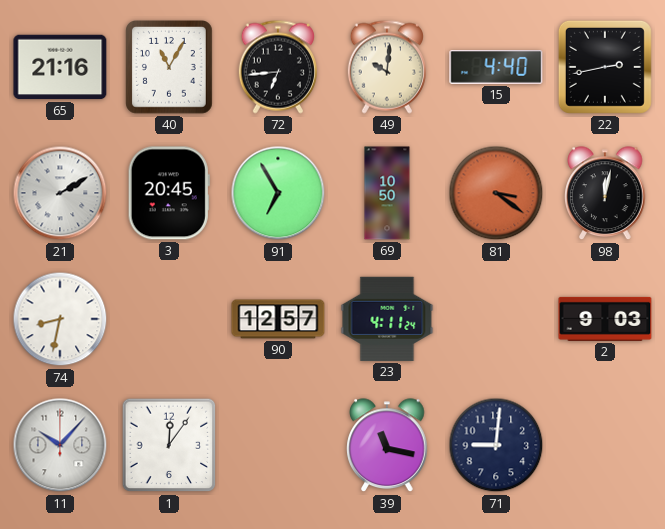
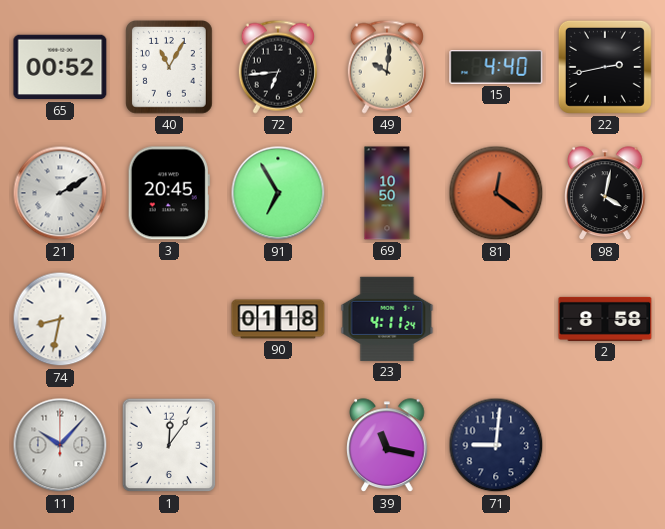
65: 21:16 -> 00:52
81: 3:21 -> 12:21
98: 12:02 -> 4:02
90: 12:57 -> 01:18
2: 9:03 -> 8:58
